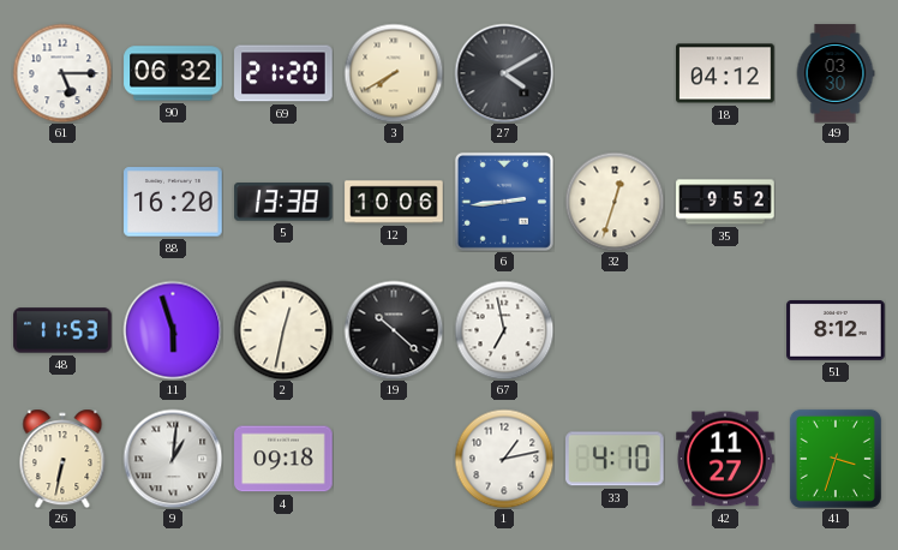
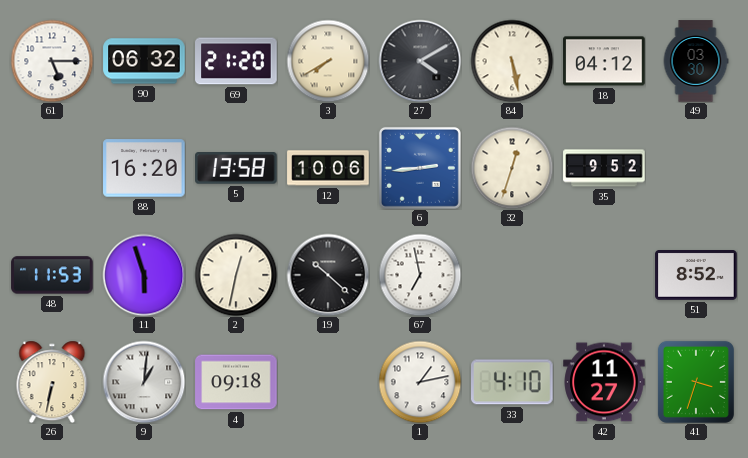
84: none -> 5:28
5: 13:38 -> 13:58
51: 8:12 -> 8:52
